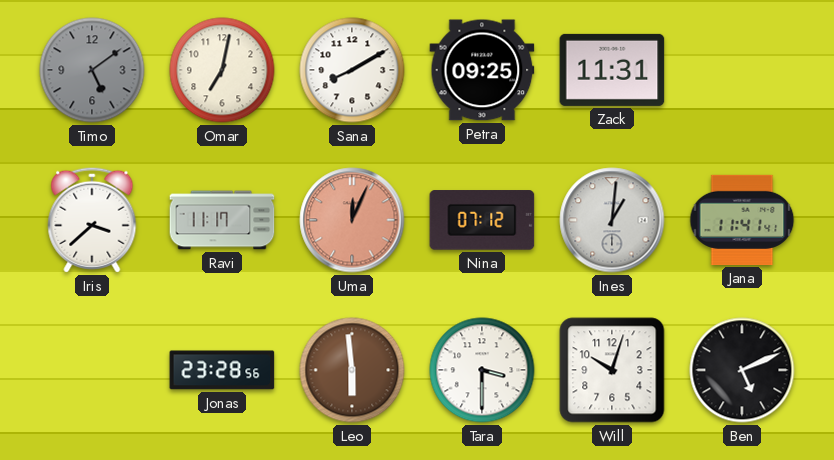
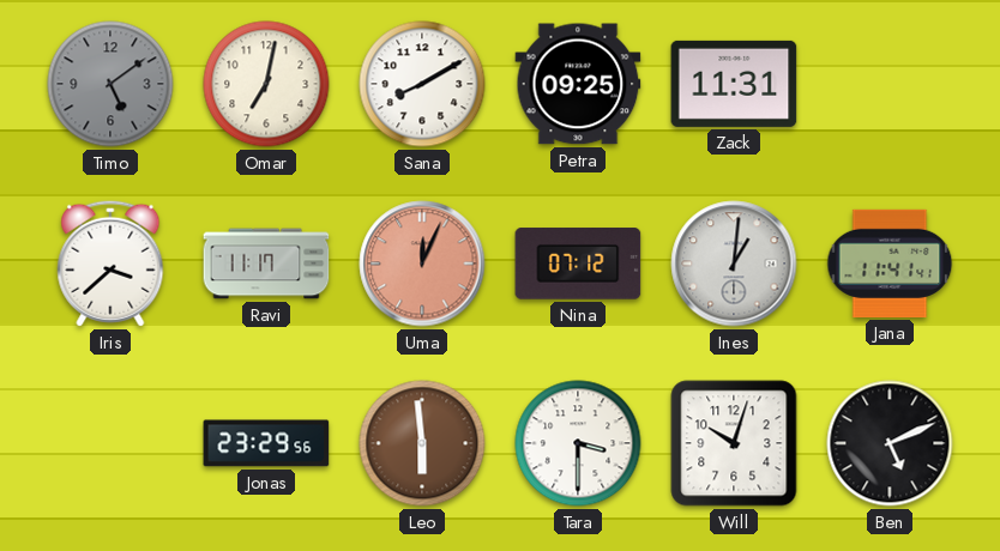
Jonas: 23:28 -> 23:29
